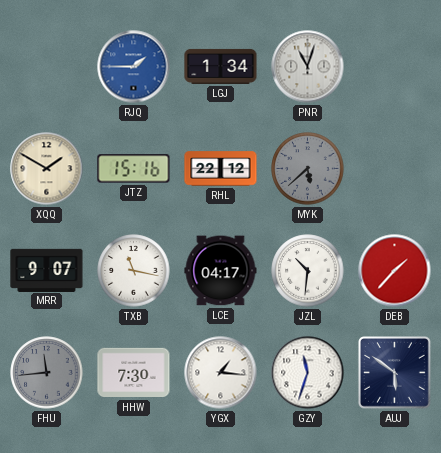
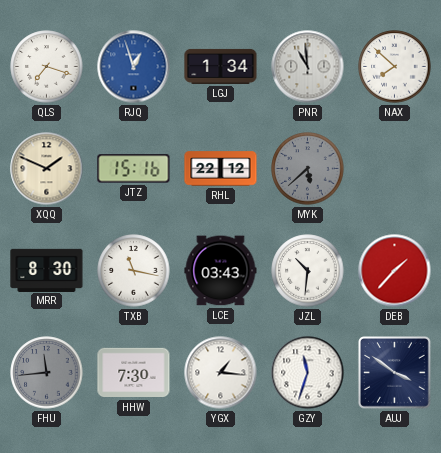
QLS: none -> 7:18
RJQ: 1:45 -> 12:57
PNR: 11:03 -> 10:59
NAX: none -> 7:52
XQQ: 1:50 -> 1:49
MRR: 9:07 -> 8:30
LCE: 04:17 -> 03:43
AUJ: 5:51 -> 3:51
